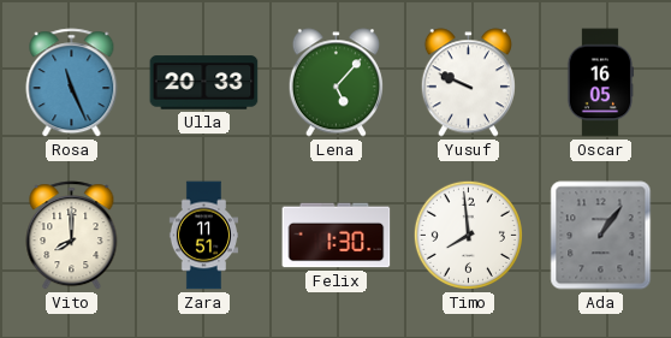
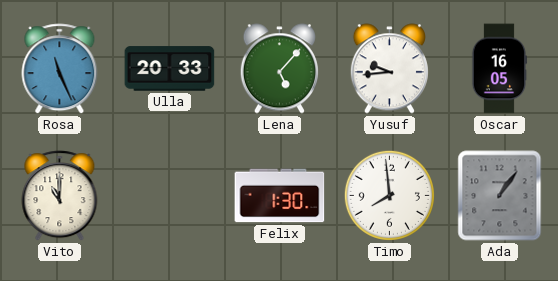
Yusuf: 9:49 -> 9:44
Vito: 8:00 -> 11:00
Zara: 11:51 -> none
